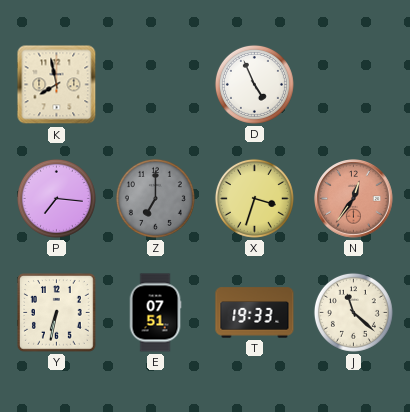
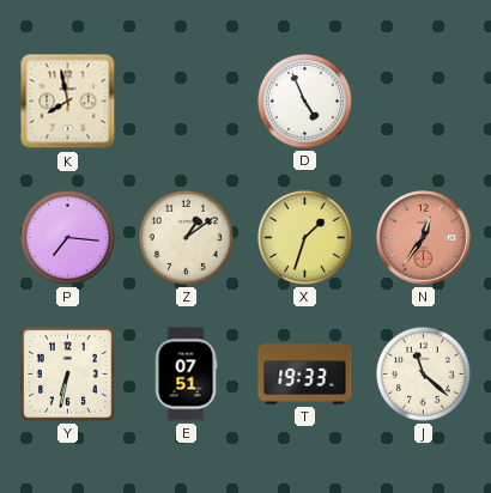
Z: 7:00 -> 1:09
Z dial: grey -> cream
X: 3:33 -> 1:33
